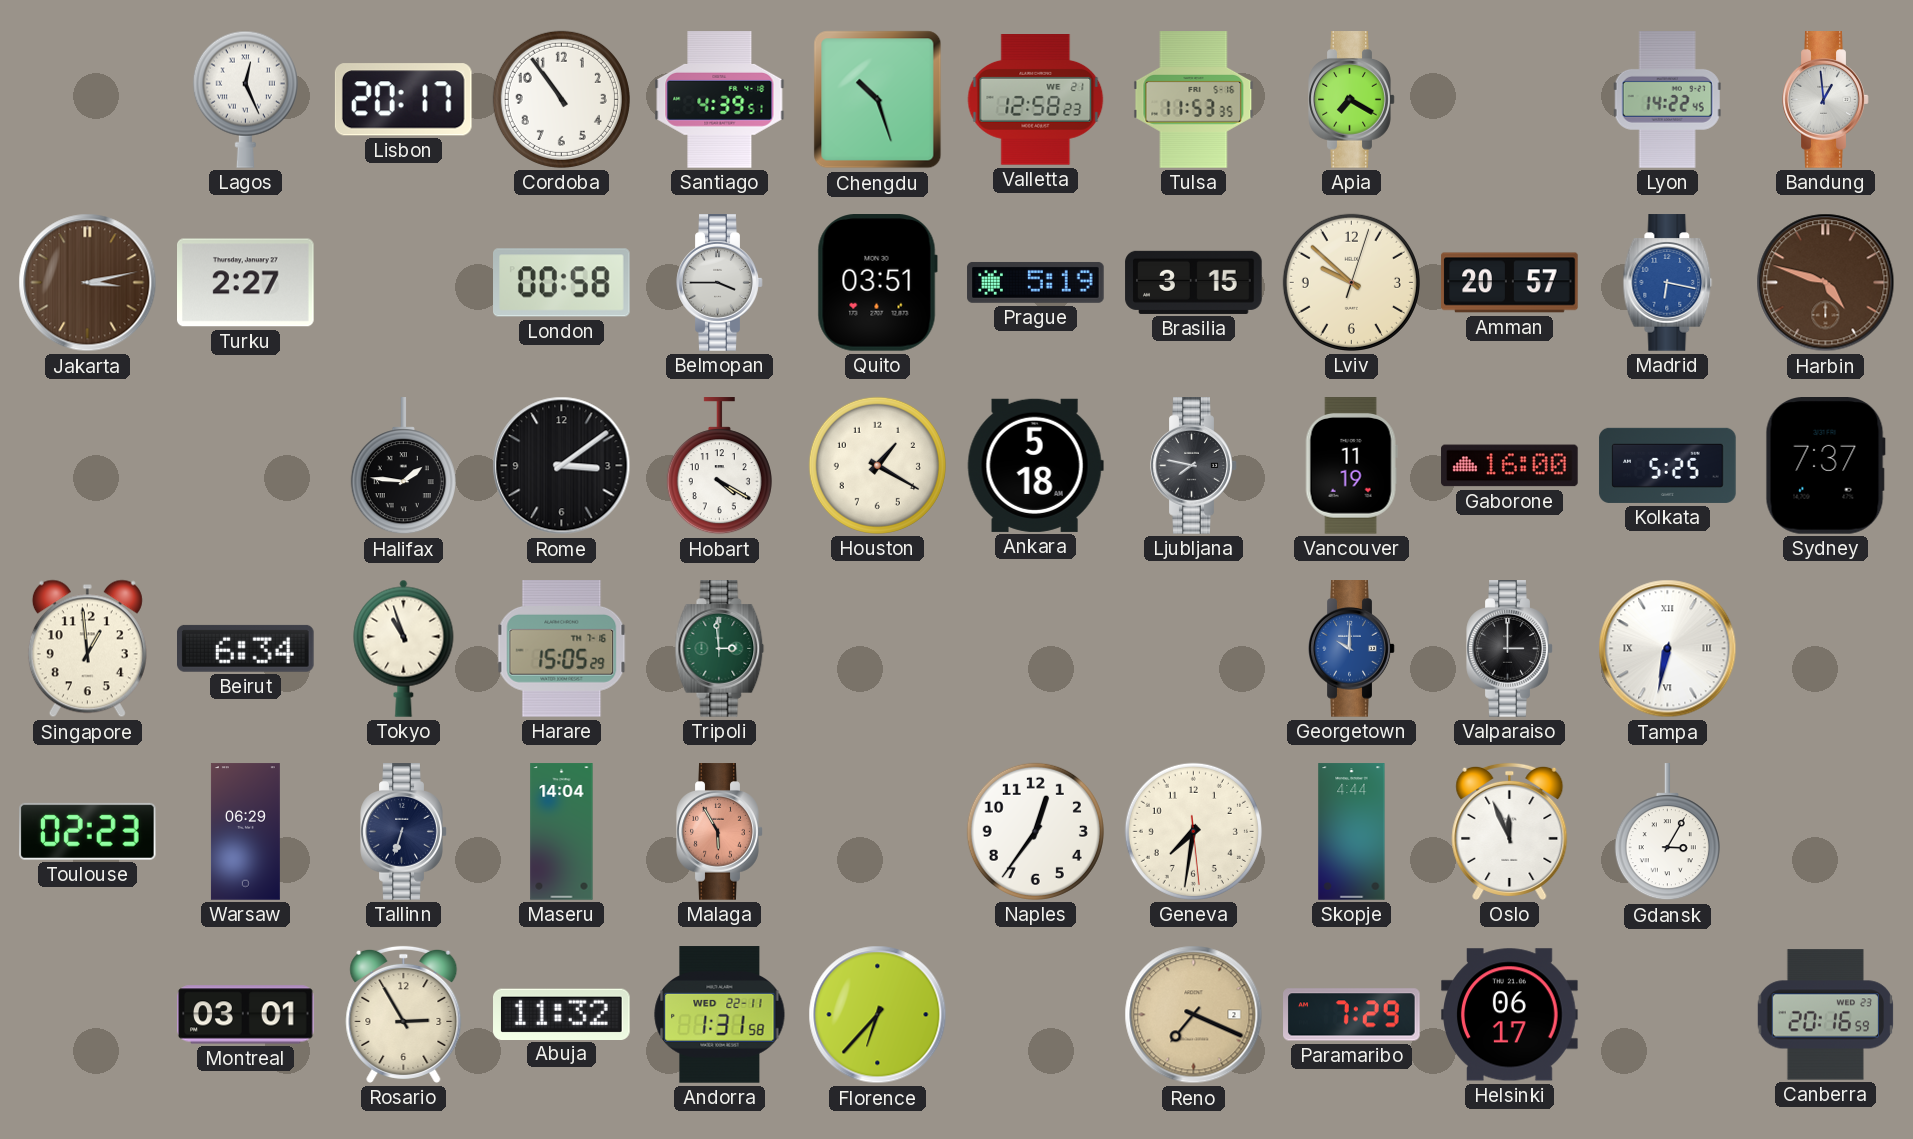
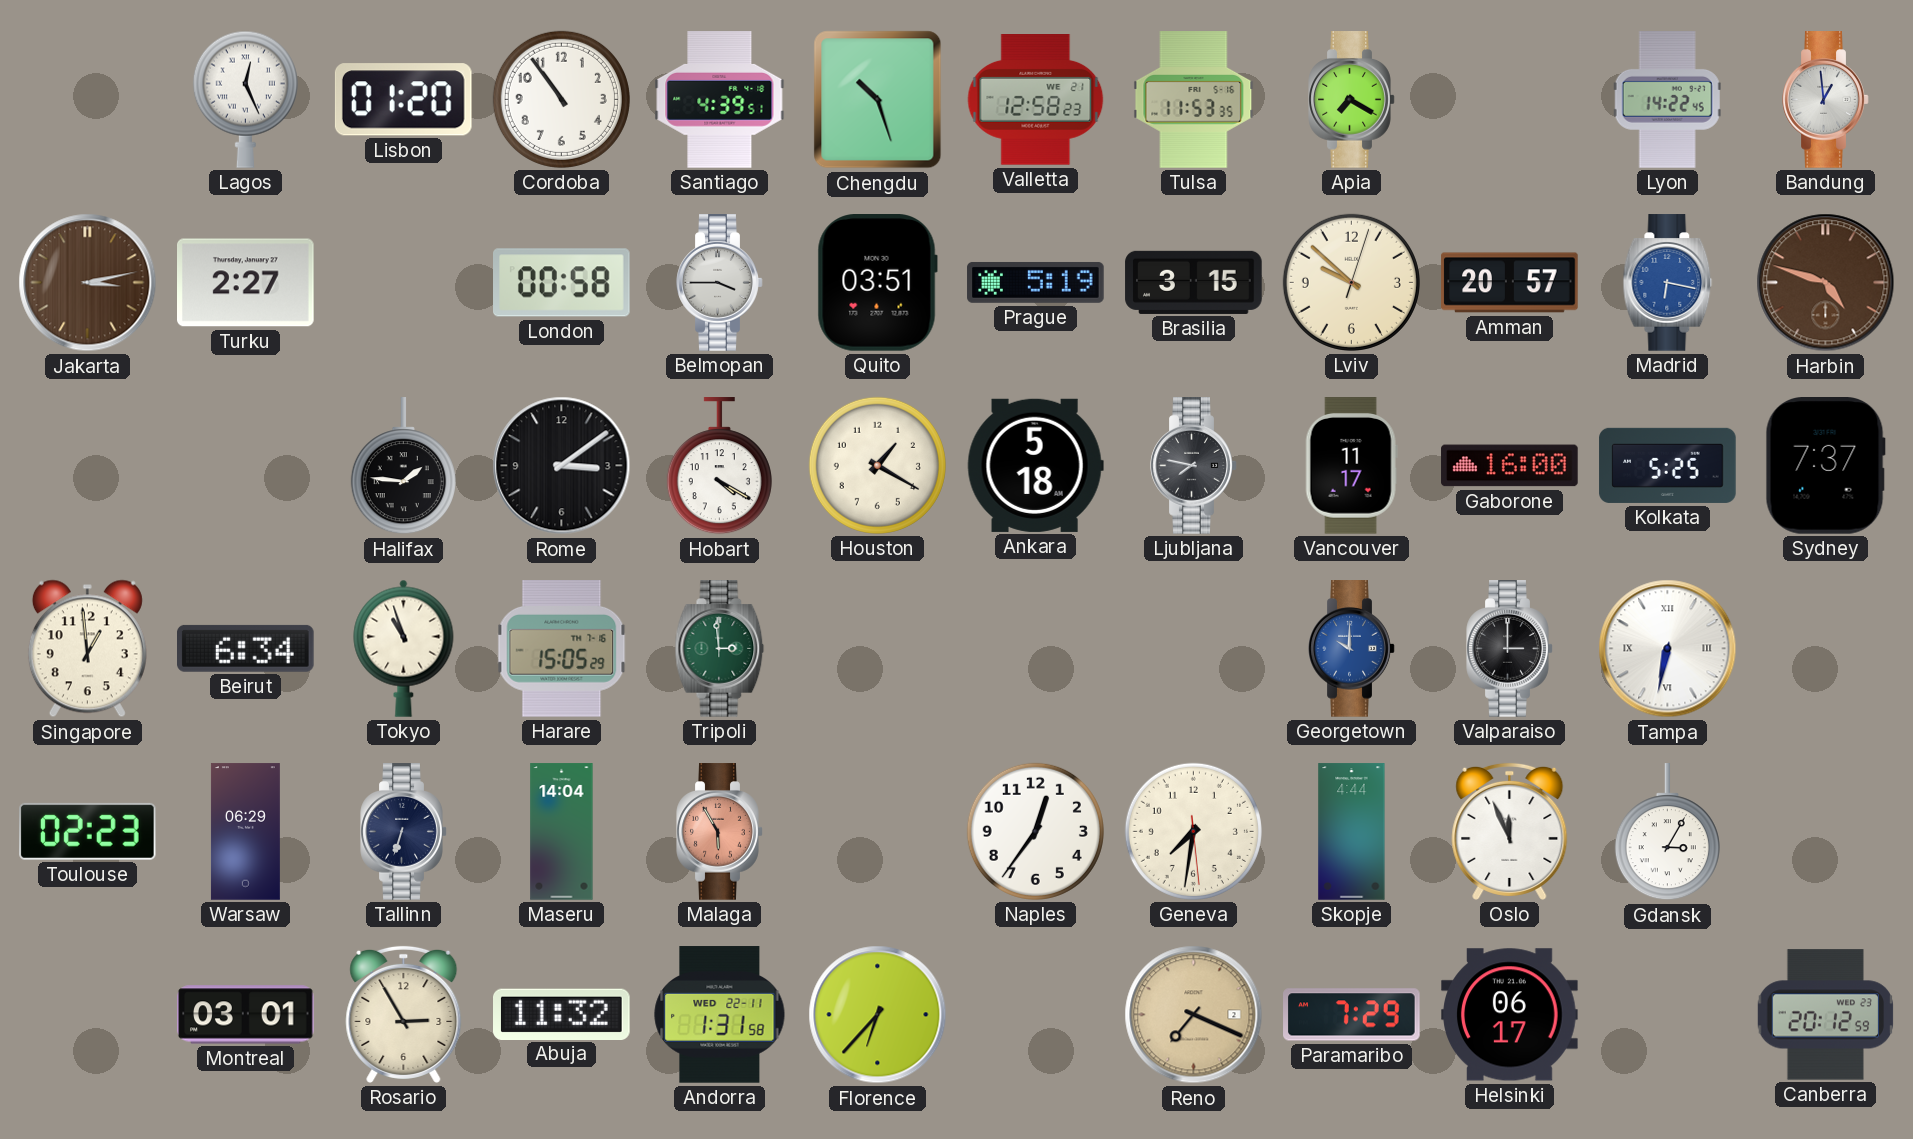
Lisbon: 20:17 -> 01:20
Vancouver: 11:19 -> 11:17
Canberra: 20:16 -> 20:12
